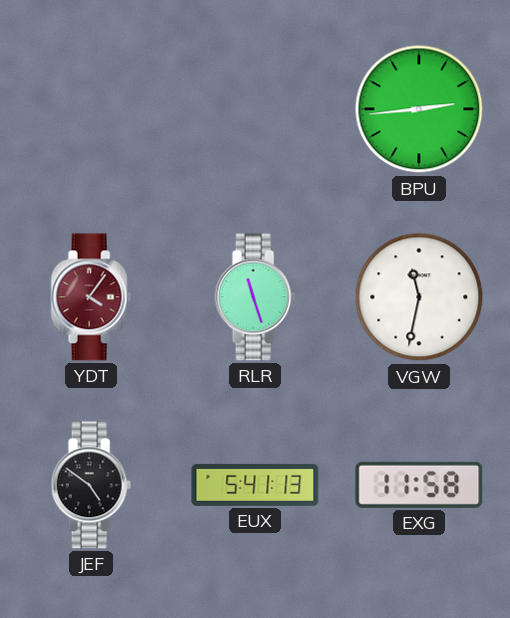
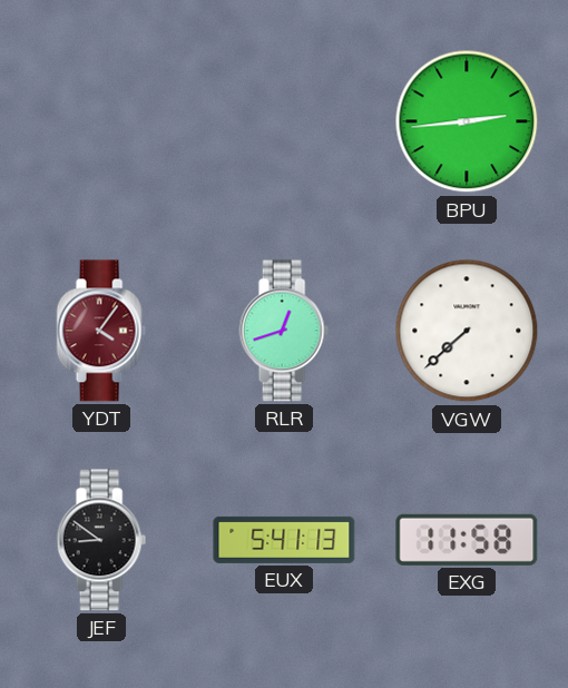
RLR: 11:27 -> 12:42
VGW: 11:32 -> 7:38
JEF: 4:51 -> 8:51
